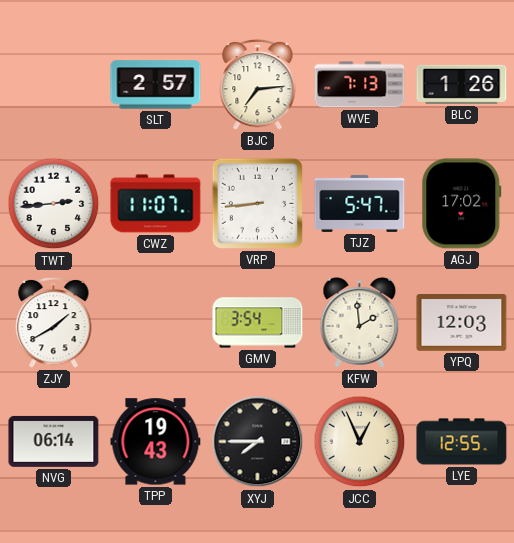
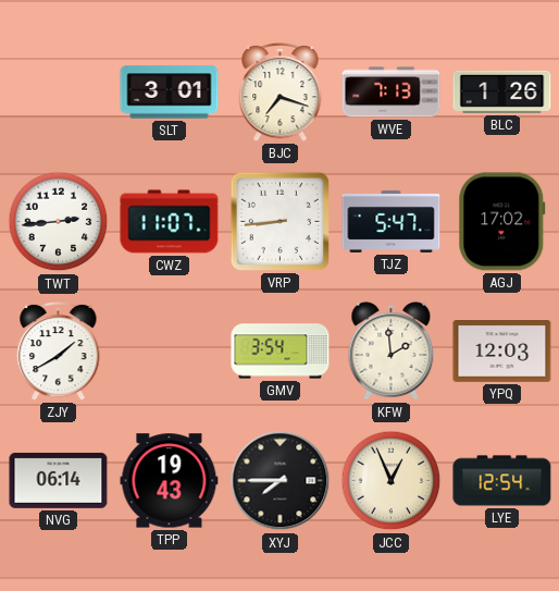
SLT: 2:57 -> 3:01
BJC: 7:14 -> 7:18
LYE: 12:55 -> 12:54
